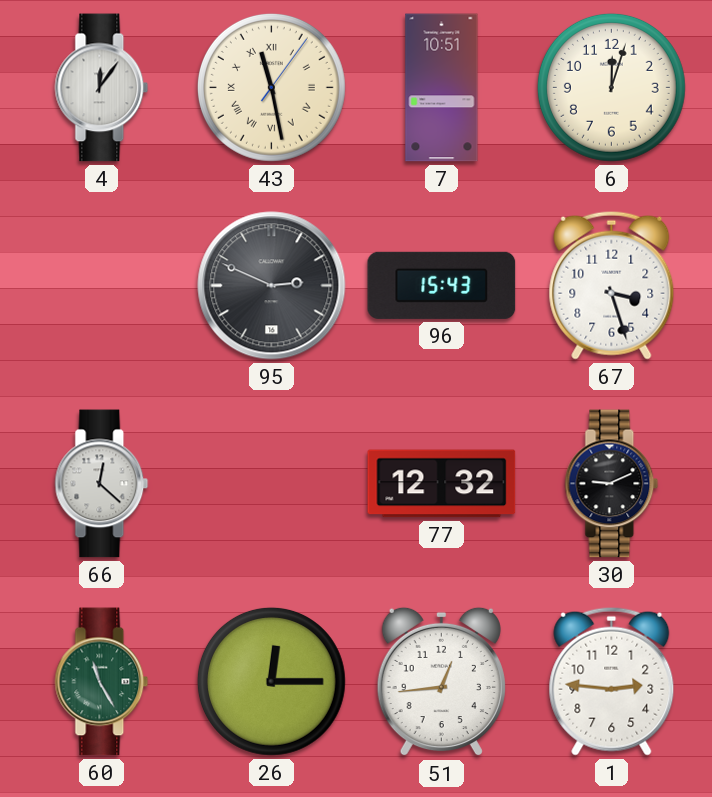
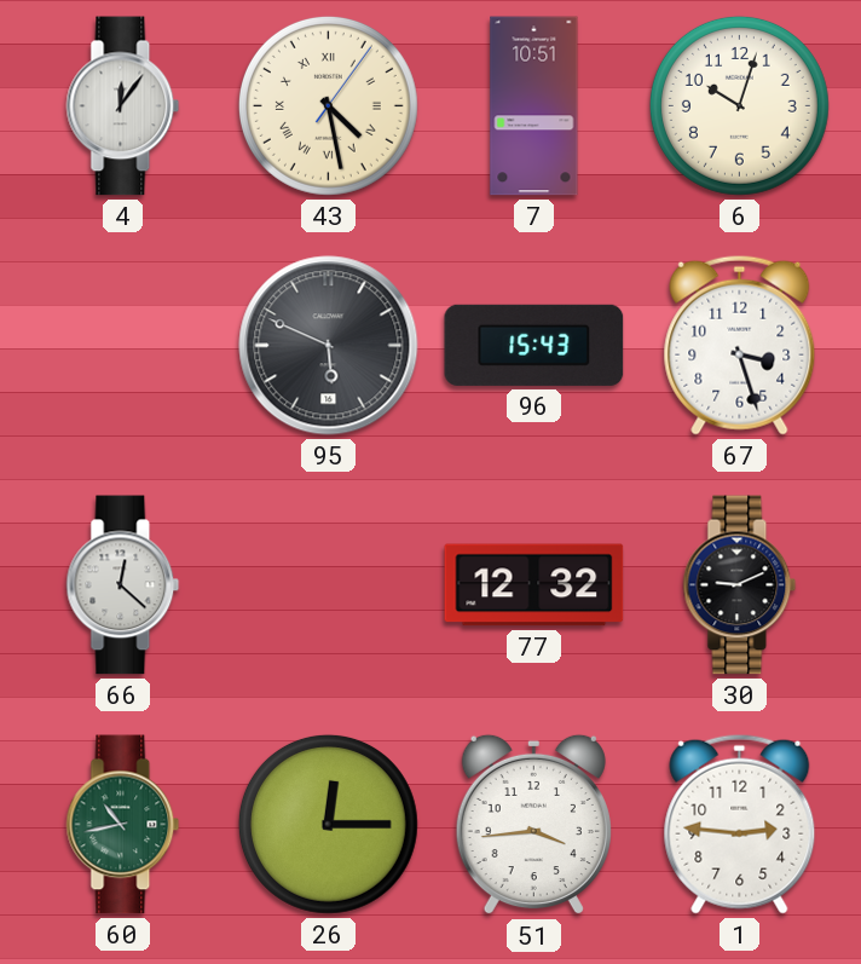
43: 11:28 -> 4:28
6: 12:03 -> 10:03
95: 2:49 -> 5:49
60: 11:25 -> 10:43
51: 12:44 -> 3:44
